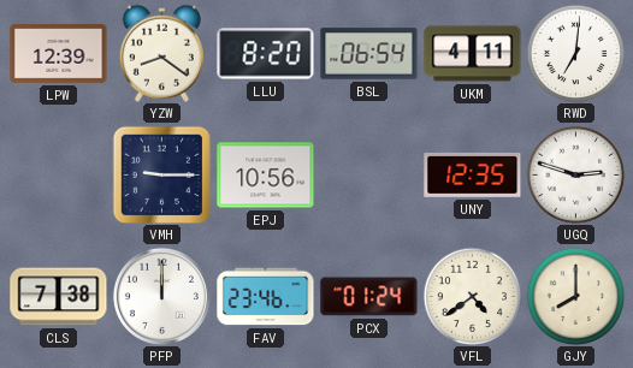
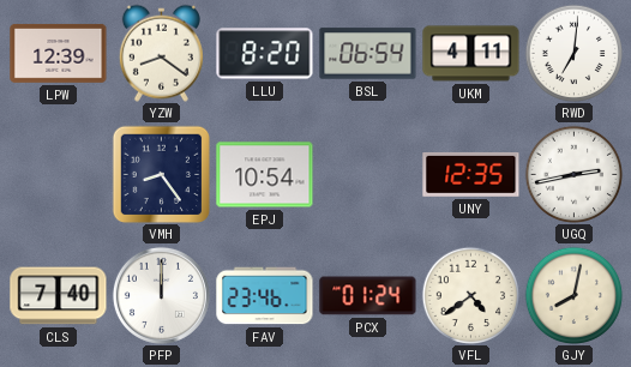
VMH: 9:15 -> 8:24
EPJ: 10:56 -> 10:54
UGQ: 2:48 -> 2:43
CLS: 7:38 -> 7:40
GJY: 8:00 -> 8:02
